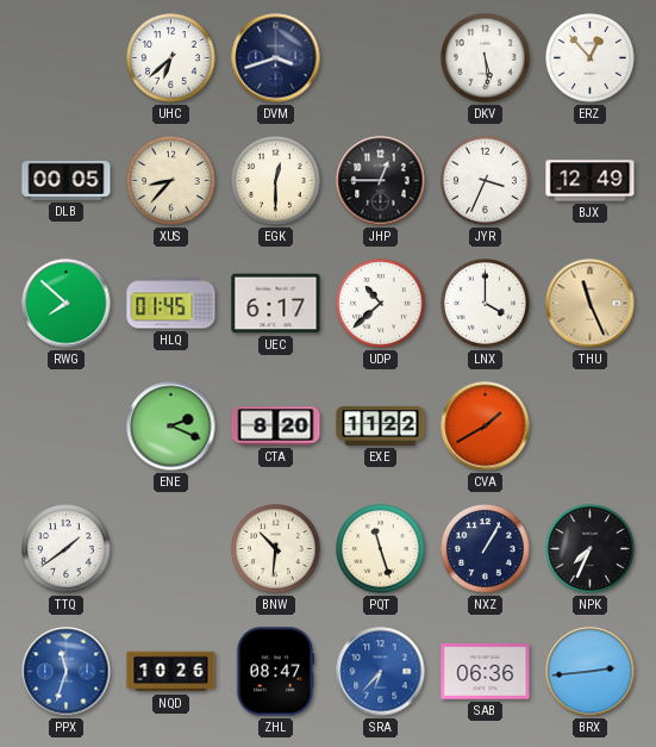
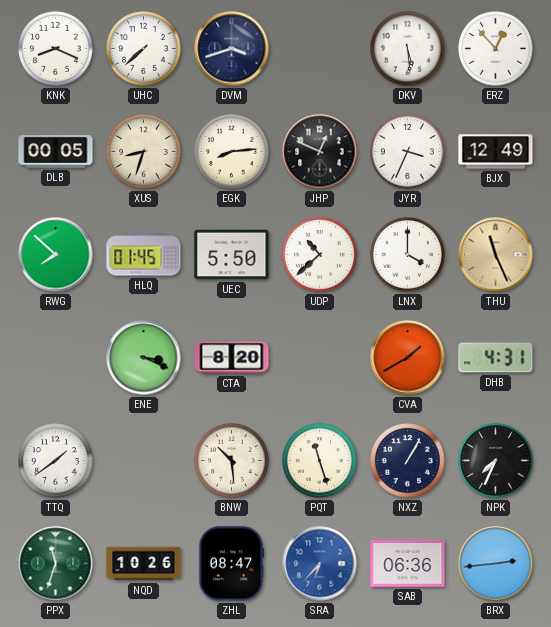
KNK: none -> 8:19
UHC: 6:38 -> 7:38
XUS: 8:37 -> 8:33
EGK: 12:30 -> 8:14
JHP: 12:45 -> 12:49
UEC: 6:17 -> 5:50
ENE: 2:19 -> 3:19
EXE: 11:22 -> none
DHB: none -> 4:31
BNW: 10:31 -> 10:29
PPX dial: blue -> green
